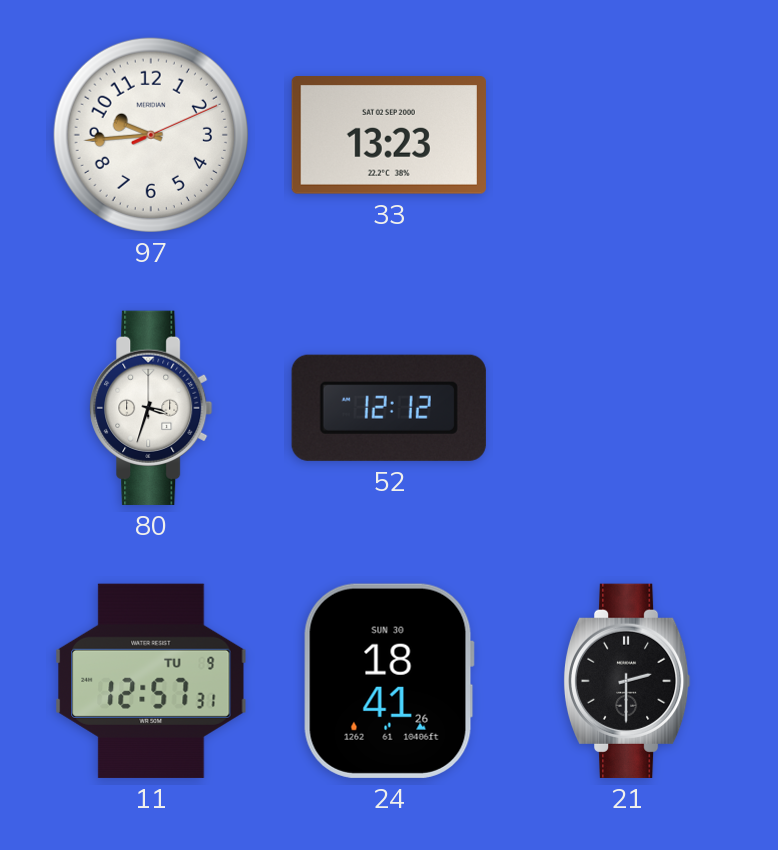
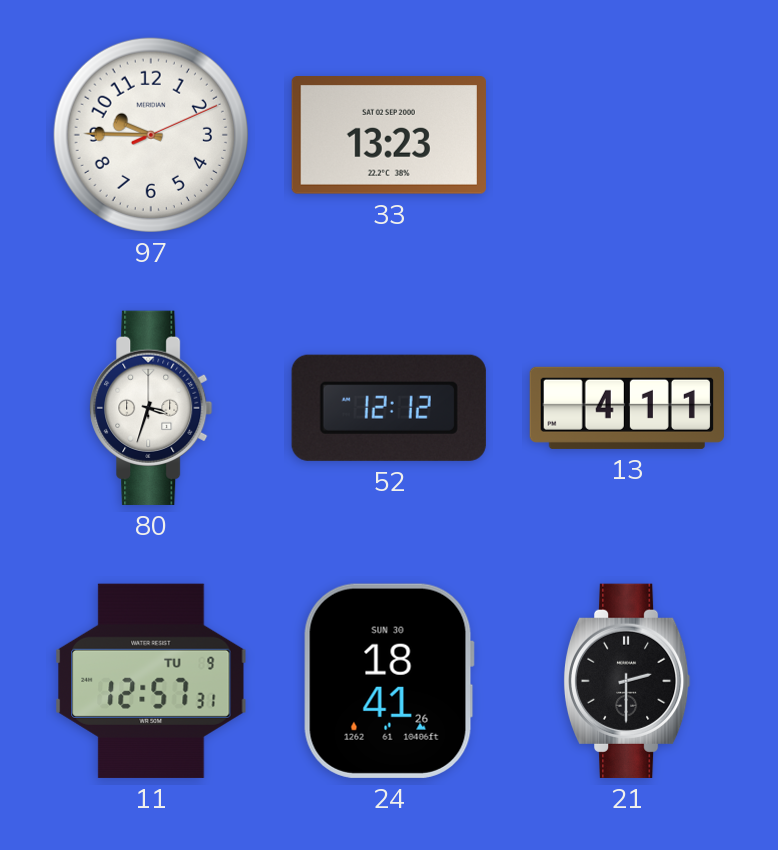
97: 9:44 -> 9:45
13: none -> 4:11
